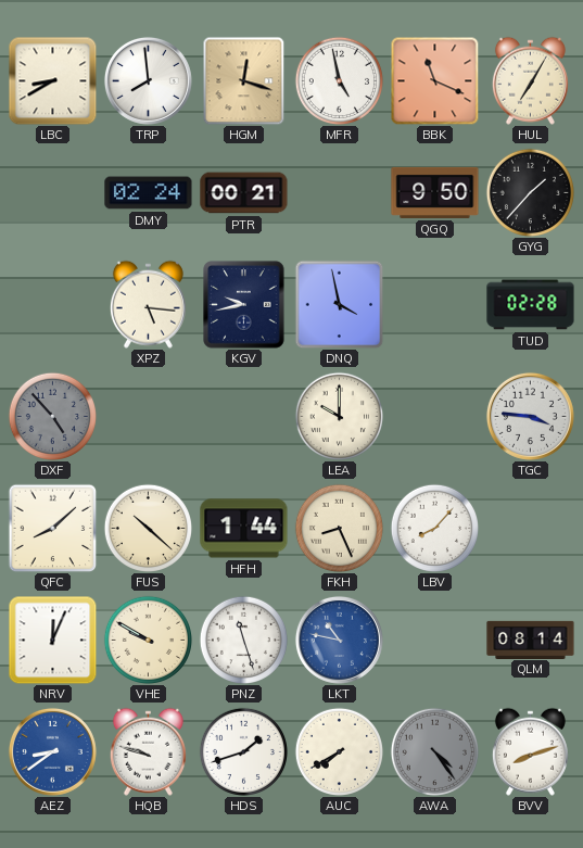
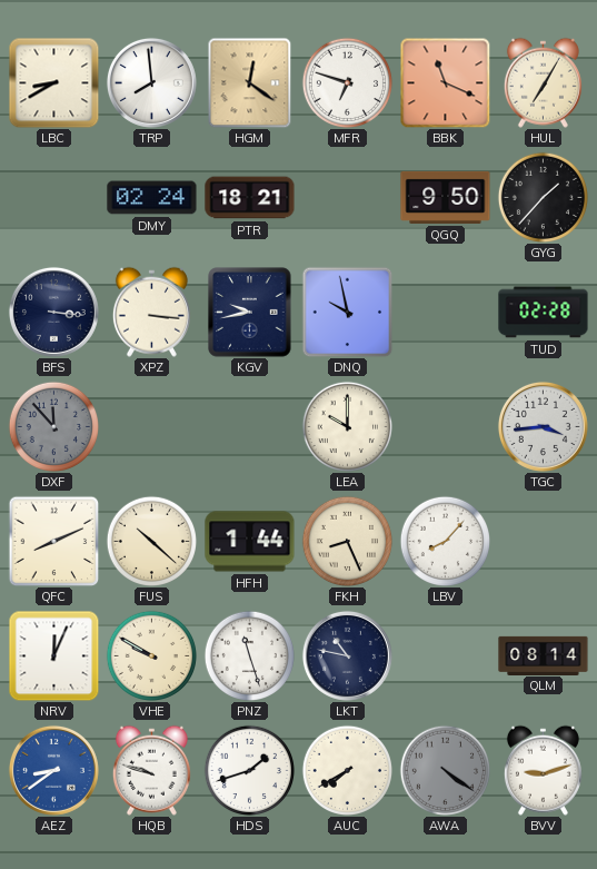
HGM: 12:18 -> 12:21
MFR: 4:58 -> 6:48
PTR: 00:21 -> 18:21
BFS: none -> 3:16
XPZ: 5:16 -> 3:16
DNQ: 3:58 -> 9:58
DXF: 4:53 -> 11:53
TGC: 3:46 -> 3:44
QFC: 8:08 -> 8:11
LKT dial: blue -> navy
AWA: 4:24 -> 4:21
BVV: 8:12 -> 9:12
